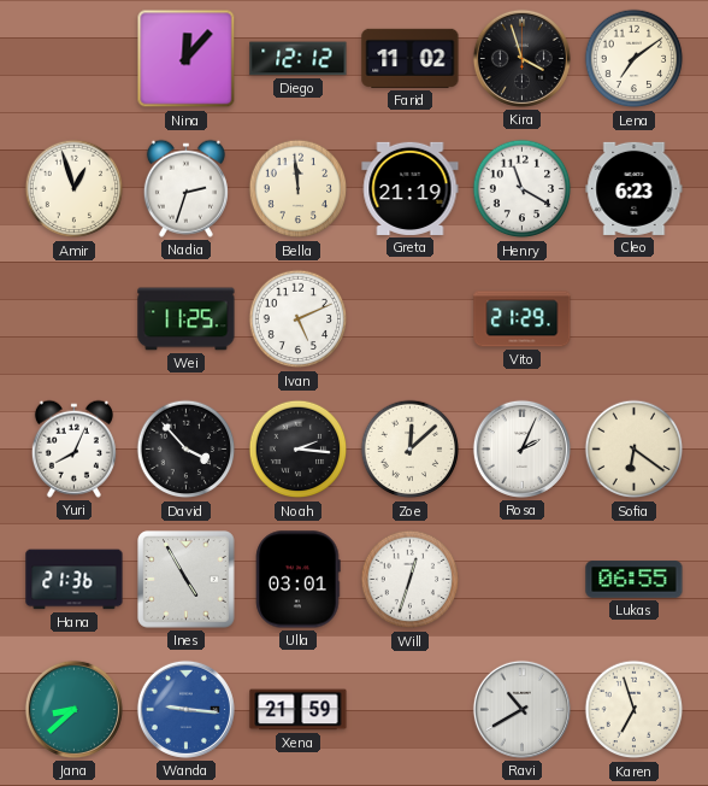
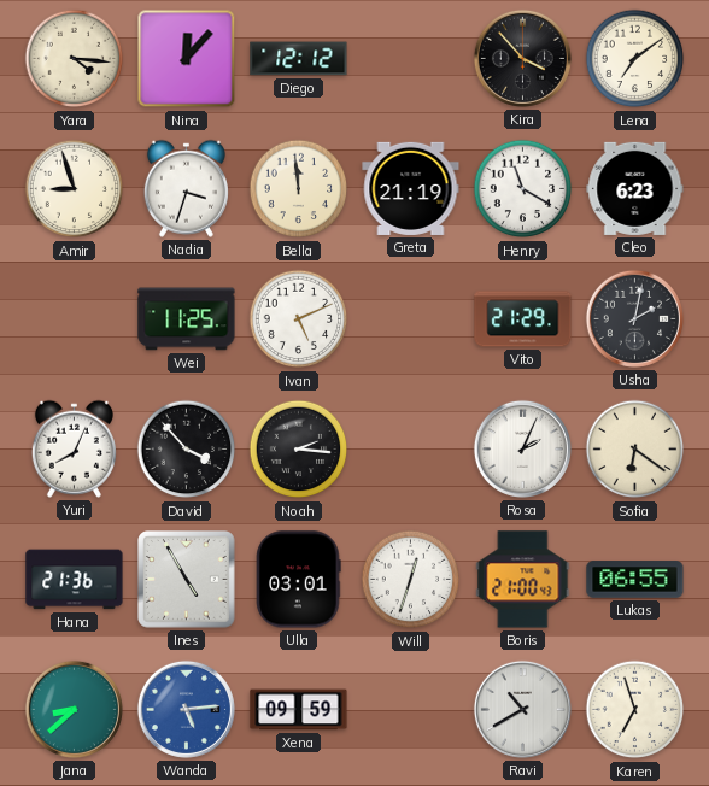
Yara: none -> 4:16
Farid: 11:02 -> none
Kira: 3:57 -> 3:53
Amir: 12:57 -> 8:57
Nadia: 2:33 -> 3:33
Usha: none -> 2:02
Zoe: 12:08 -> none
Boris: none -> 21:00
Wanda: 9:16 -> 5:14
Xena: 21:59 -> 09:59
